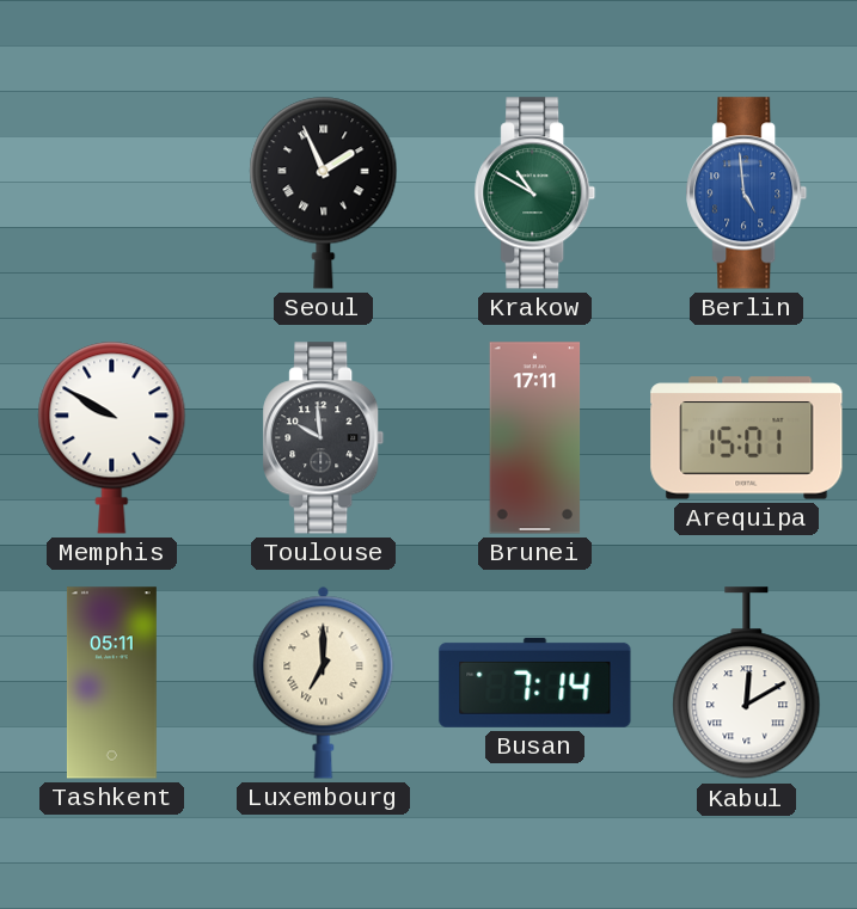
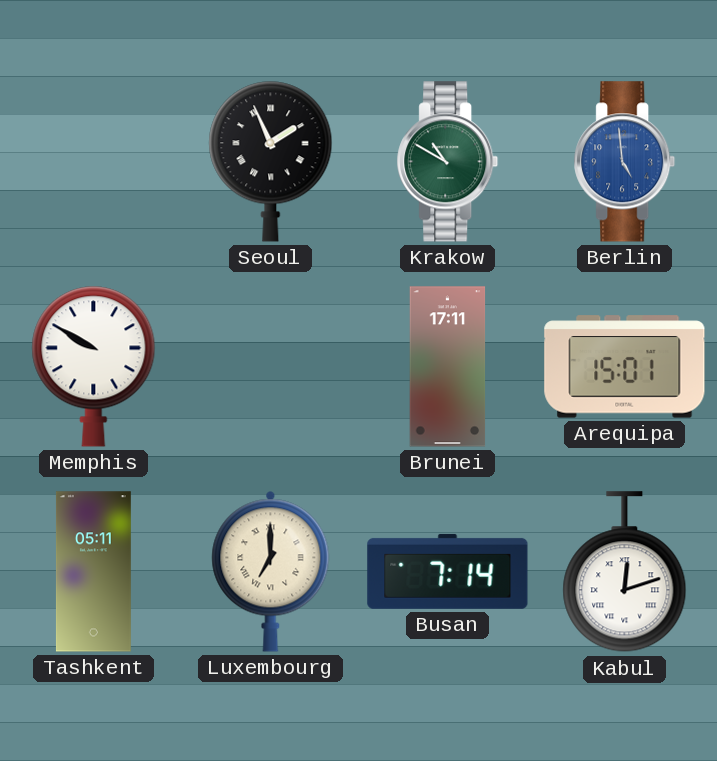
Toulouse: 9:59 -> none
Kabul: 12:10 -> 12:12
